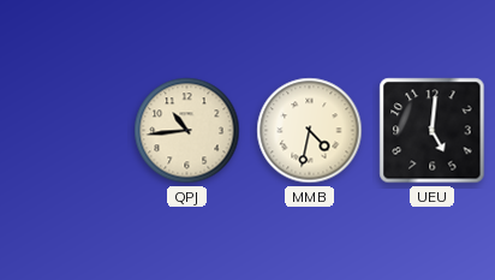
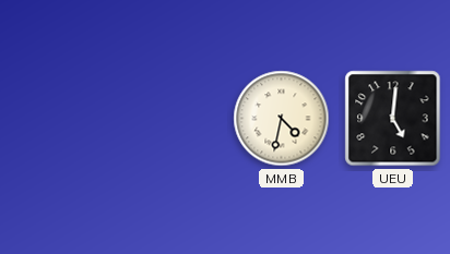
QPJ: 10:44 -> none
